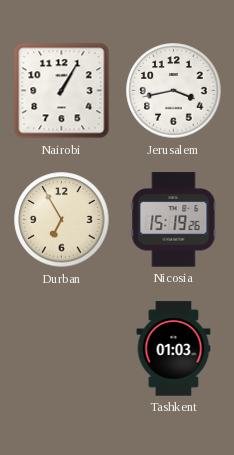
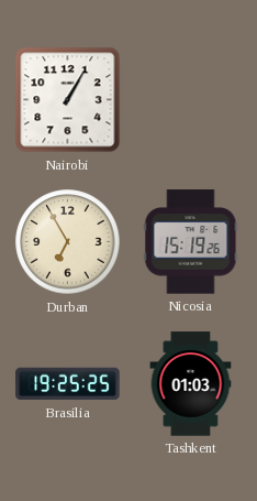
Jerusalem: 3:43 -> none
Brasilia: none -> 19:25
